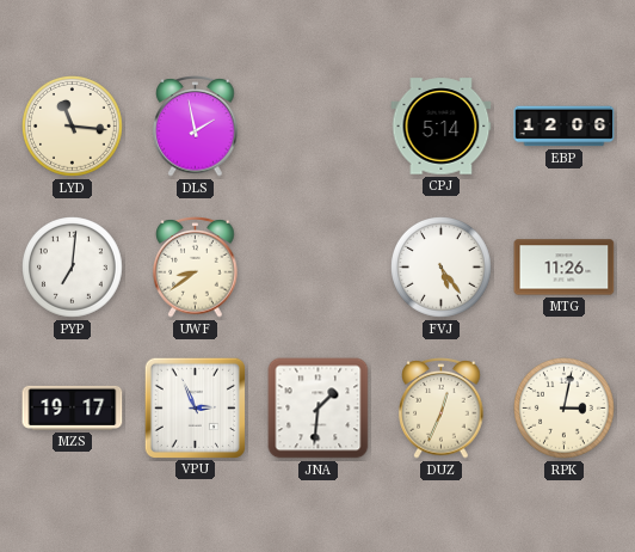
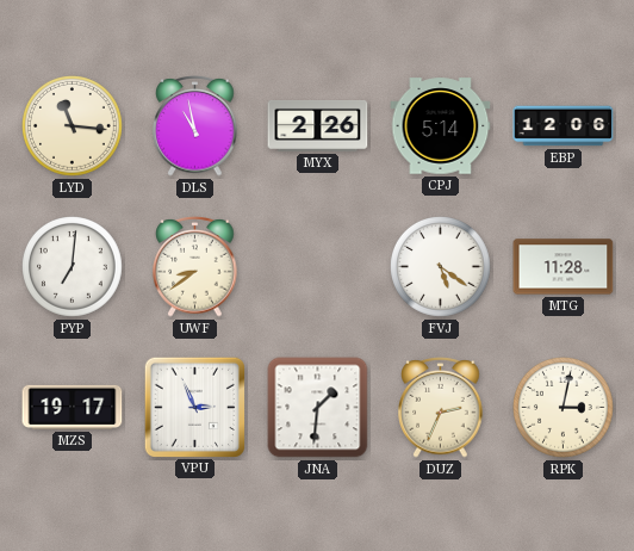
DLS: 1:58 -> 10:58
MYX: none -> 2:26
FVJ: 5:24 -> 5:21
MTG: 11:26 -> 11:28
DUZ: 12:34 -> 2:34
